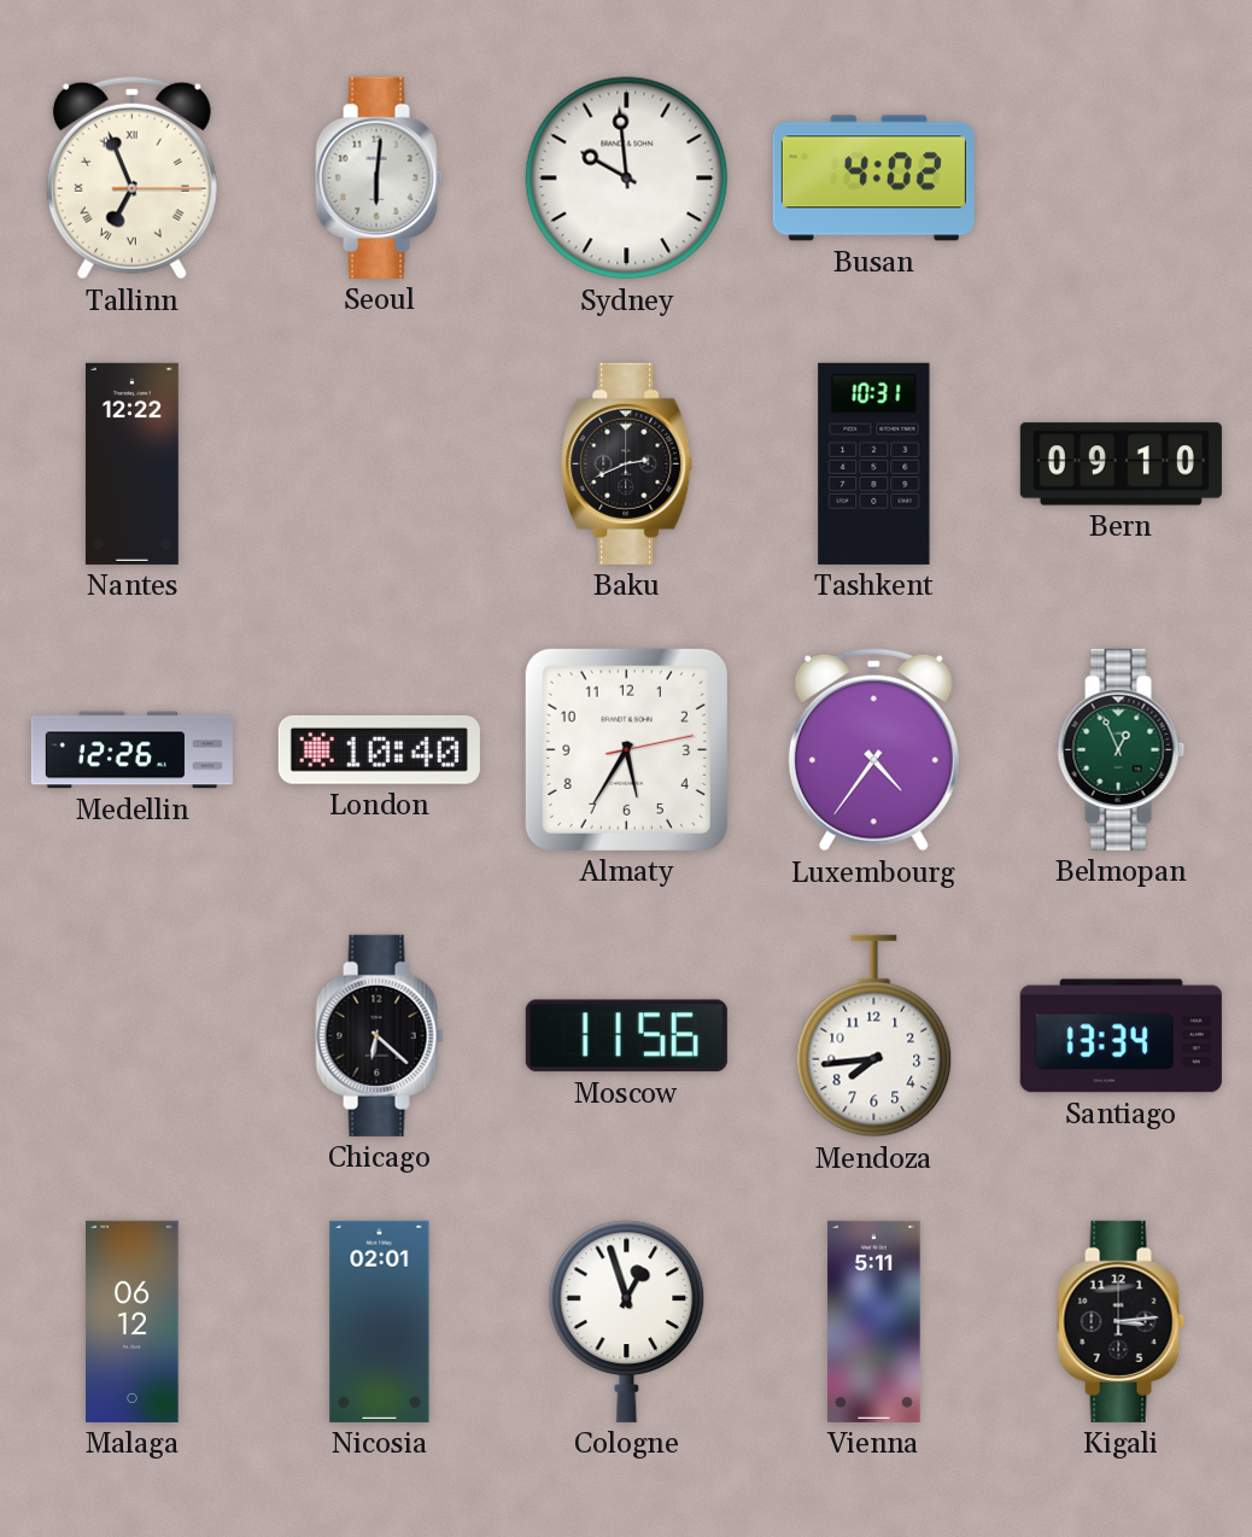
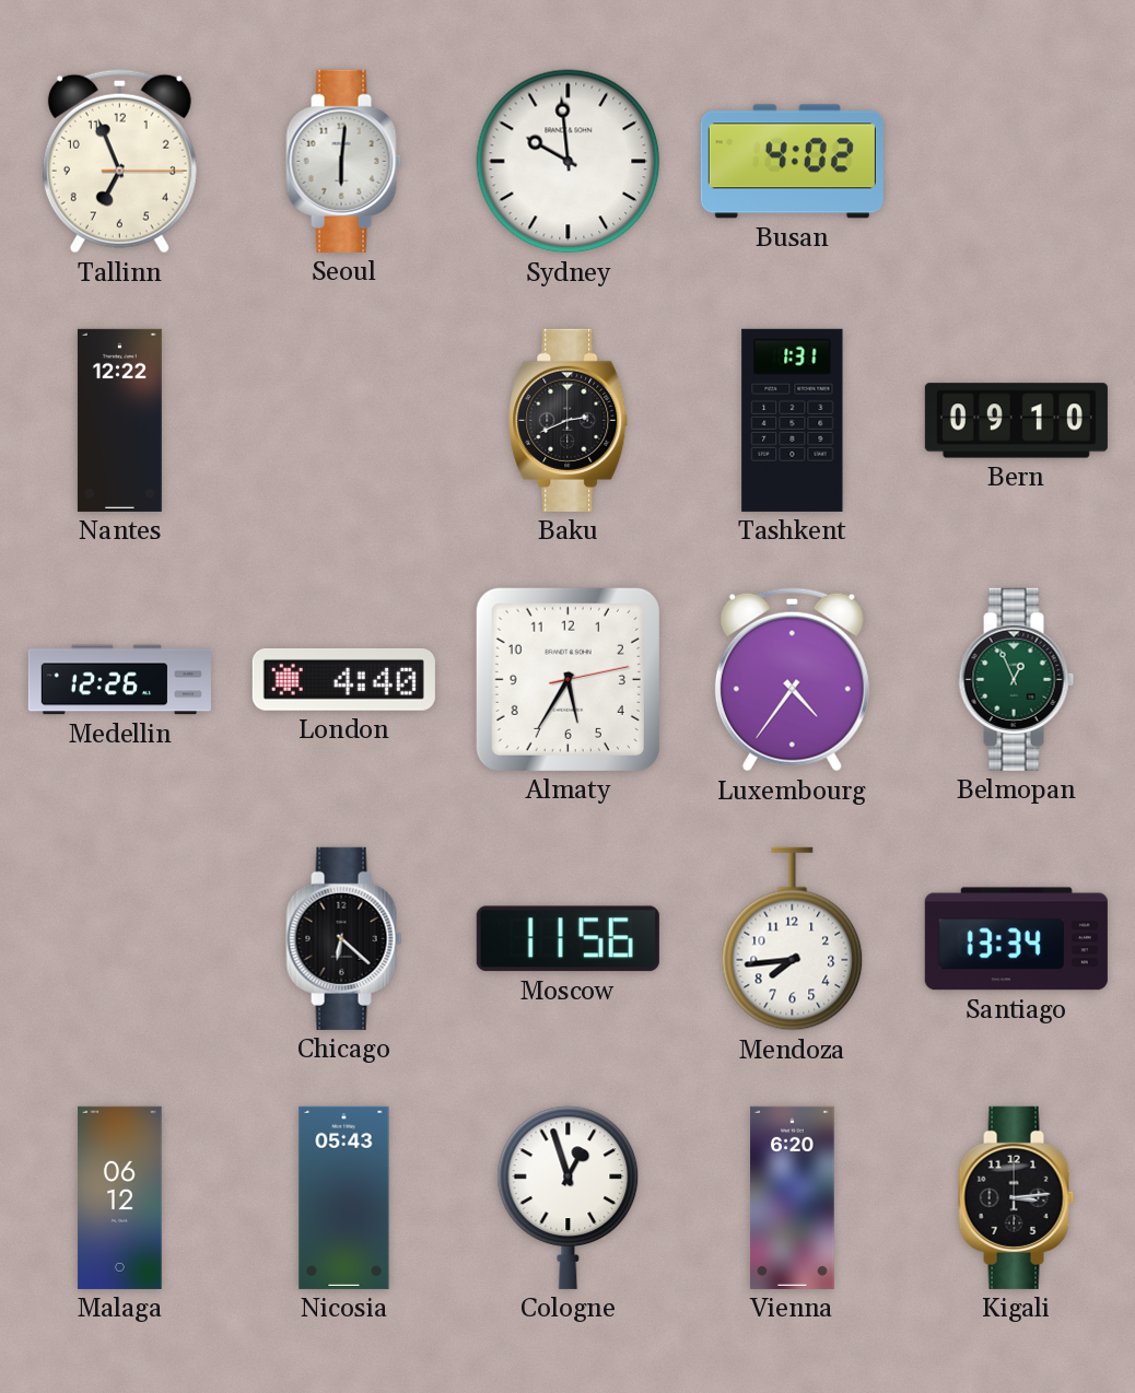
Tallinn numerals: Roman -> Arabic
Tashkent: 10:31 -> 1:31
London: 10:40 -> 4:40
Nicosia: 02:01 -> 05:43
Vienna: 5:11 -> 6:20
